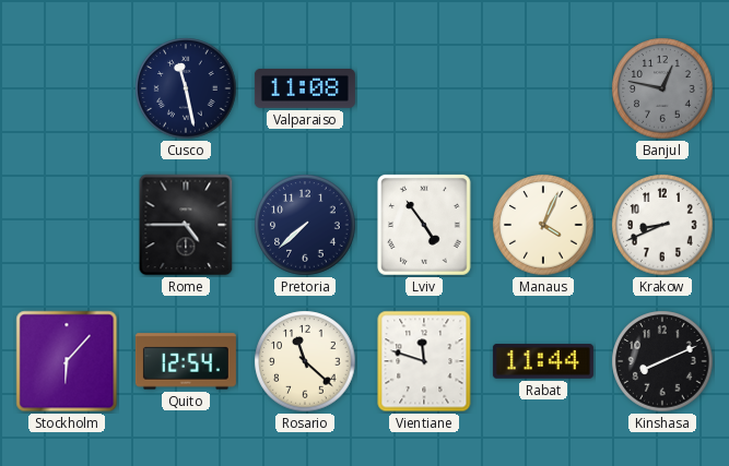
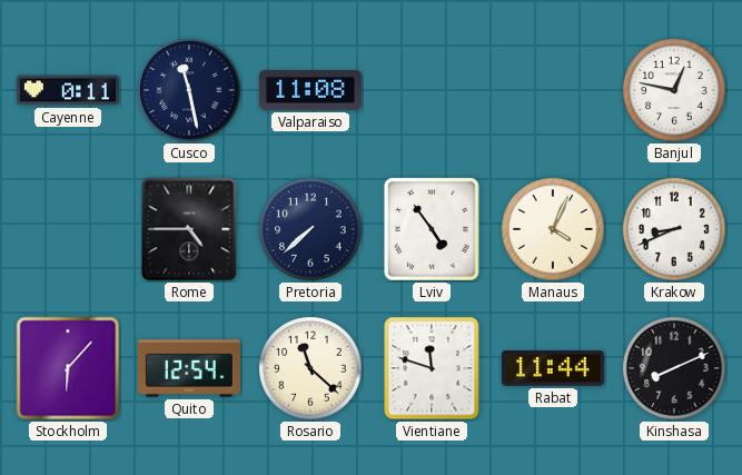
Cayenne: none -> 0:11
Banjul dial: grey -> white
